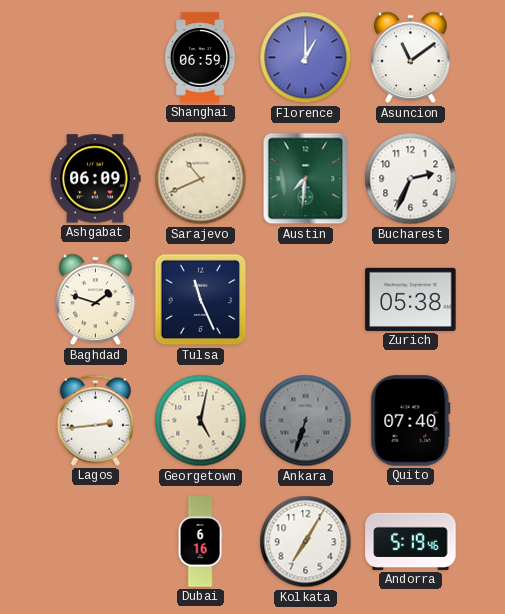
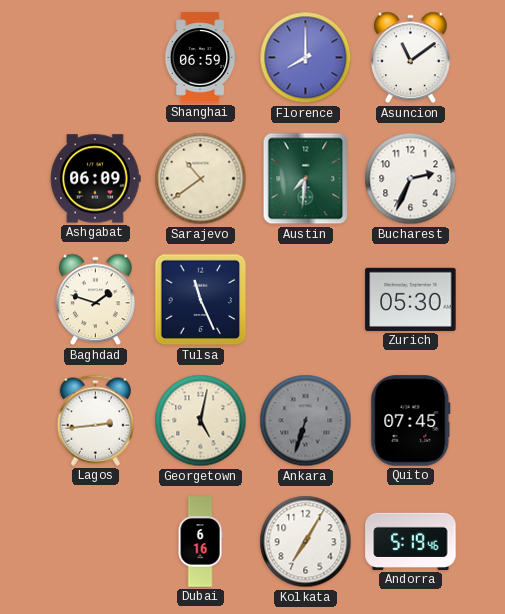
Florence: 1:00 -> 8:00
Sarajevo: 10:41 -> 10:39
Zurich: 05:38 -> 05:30
Quito: 07:40 -> 07:45
